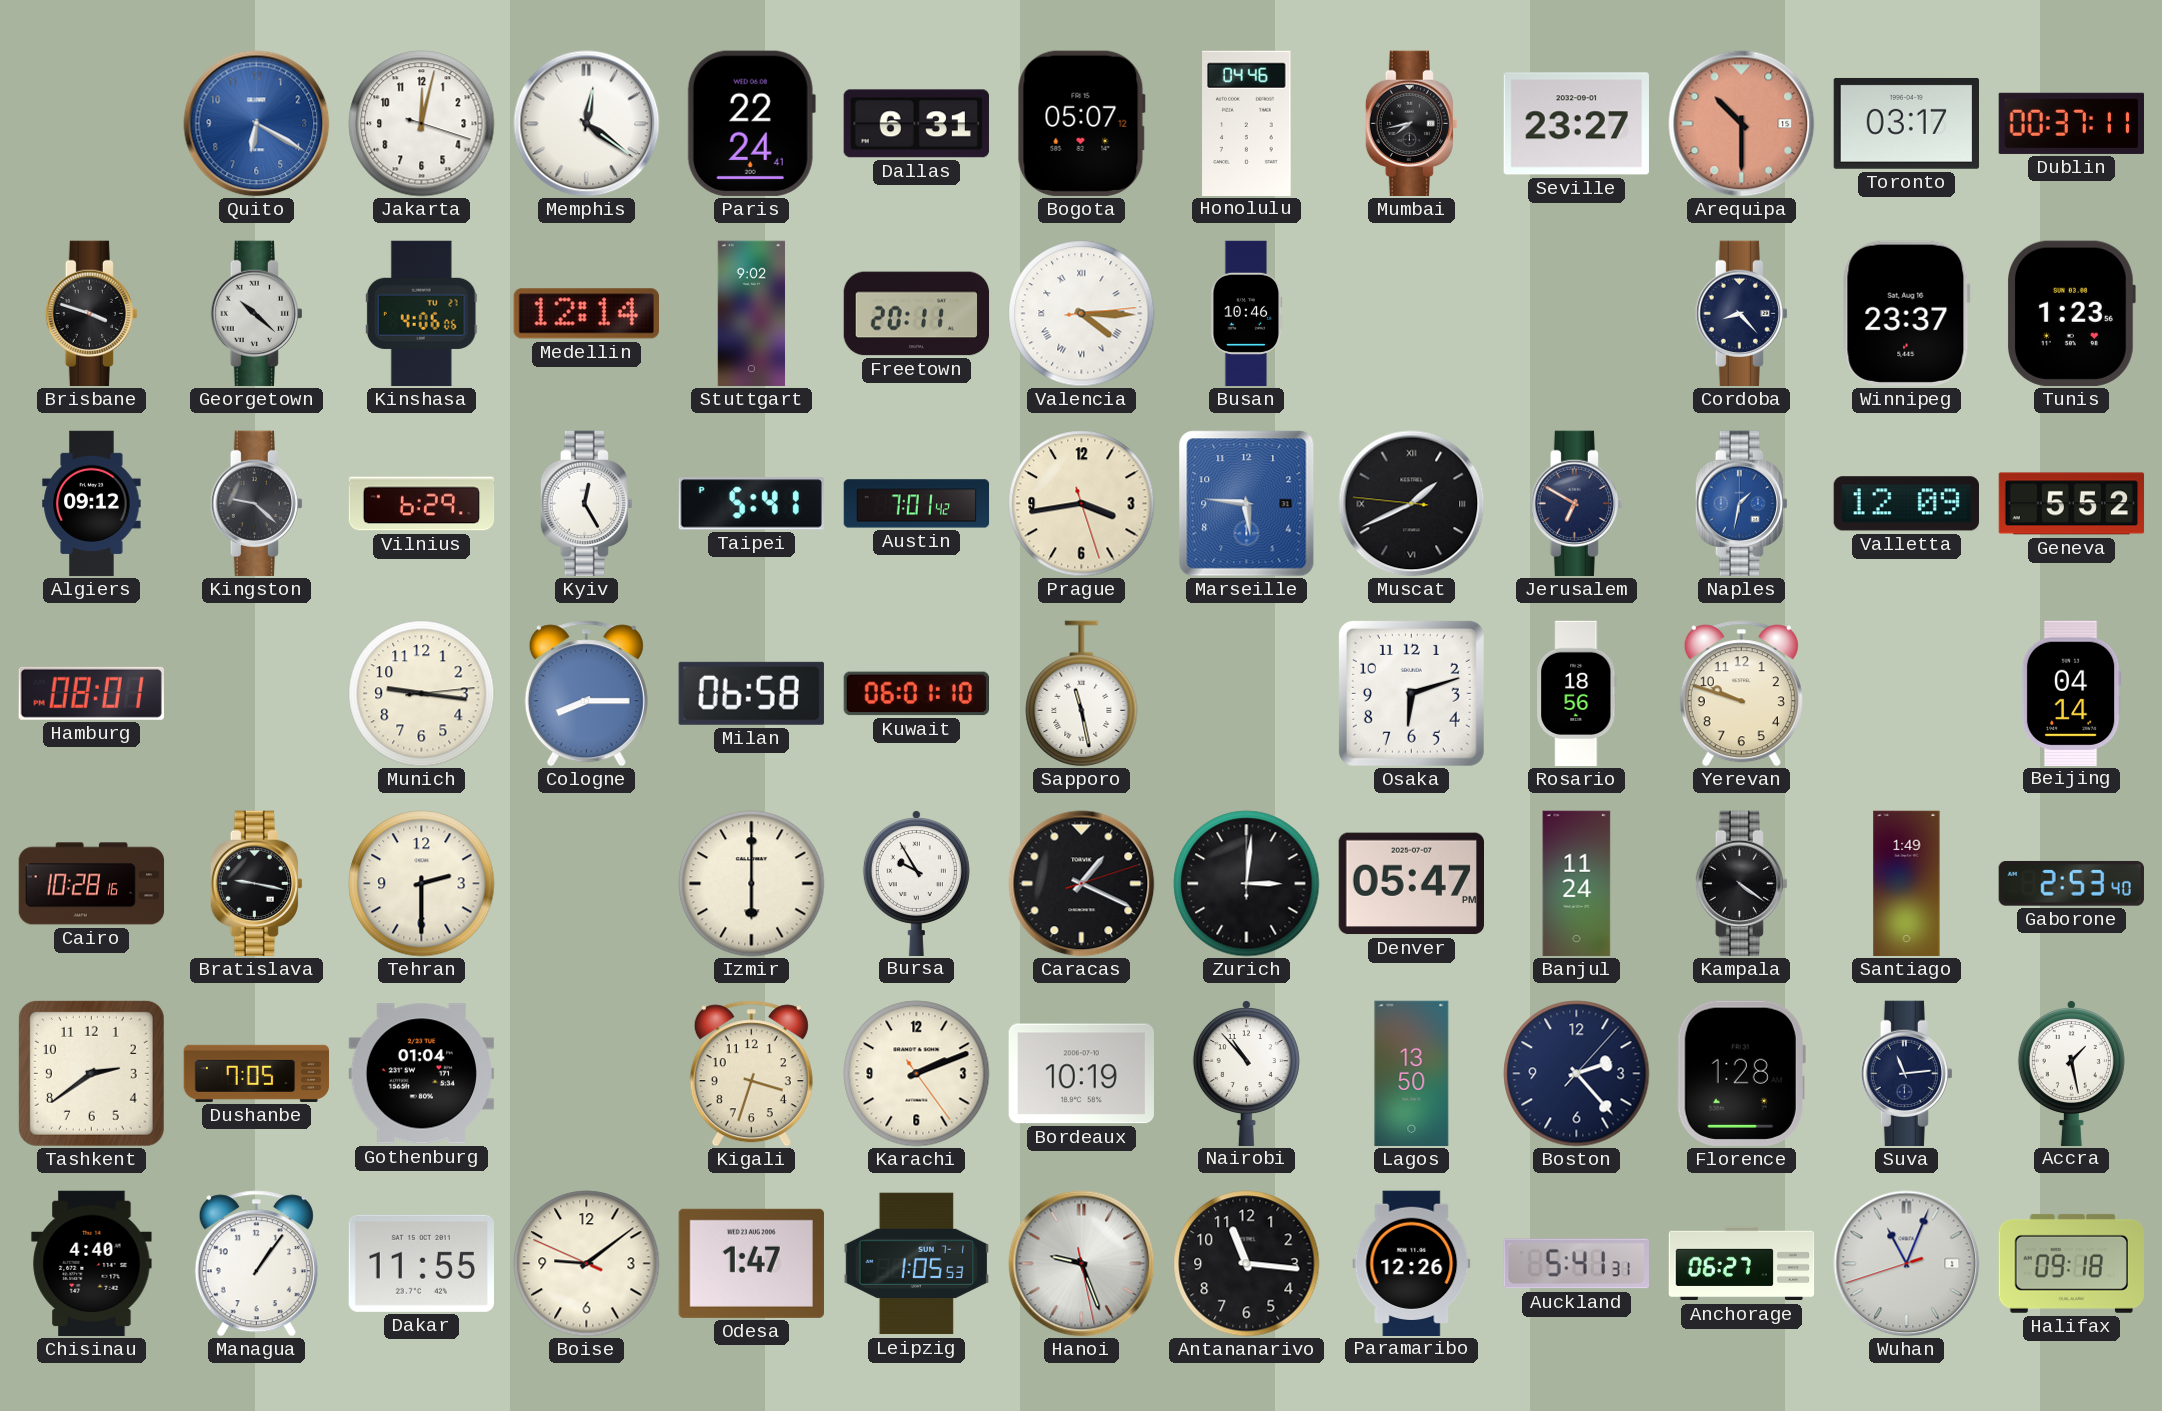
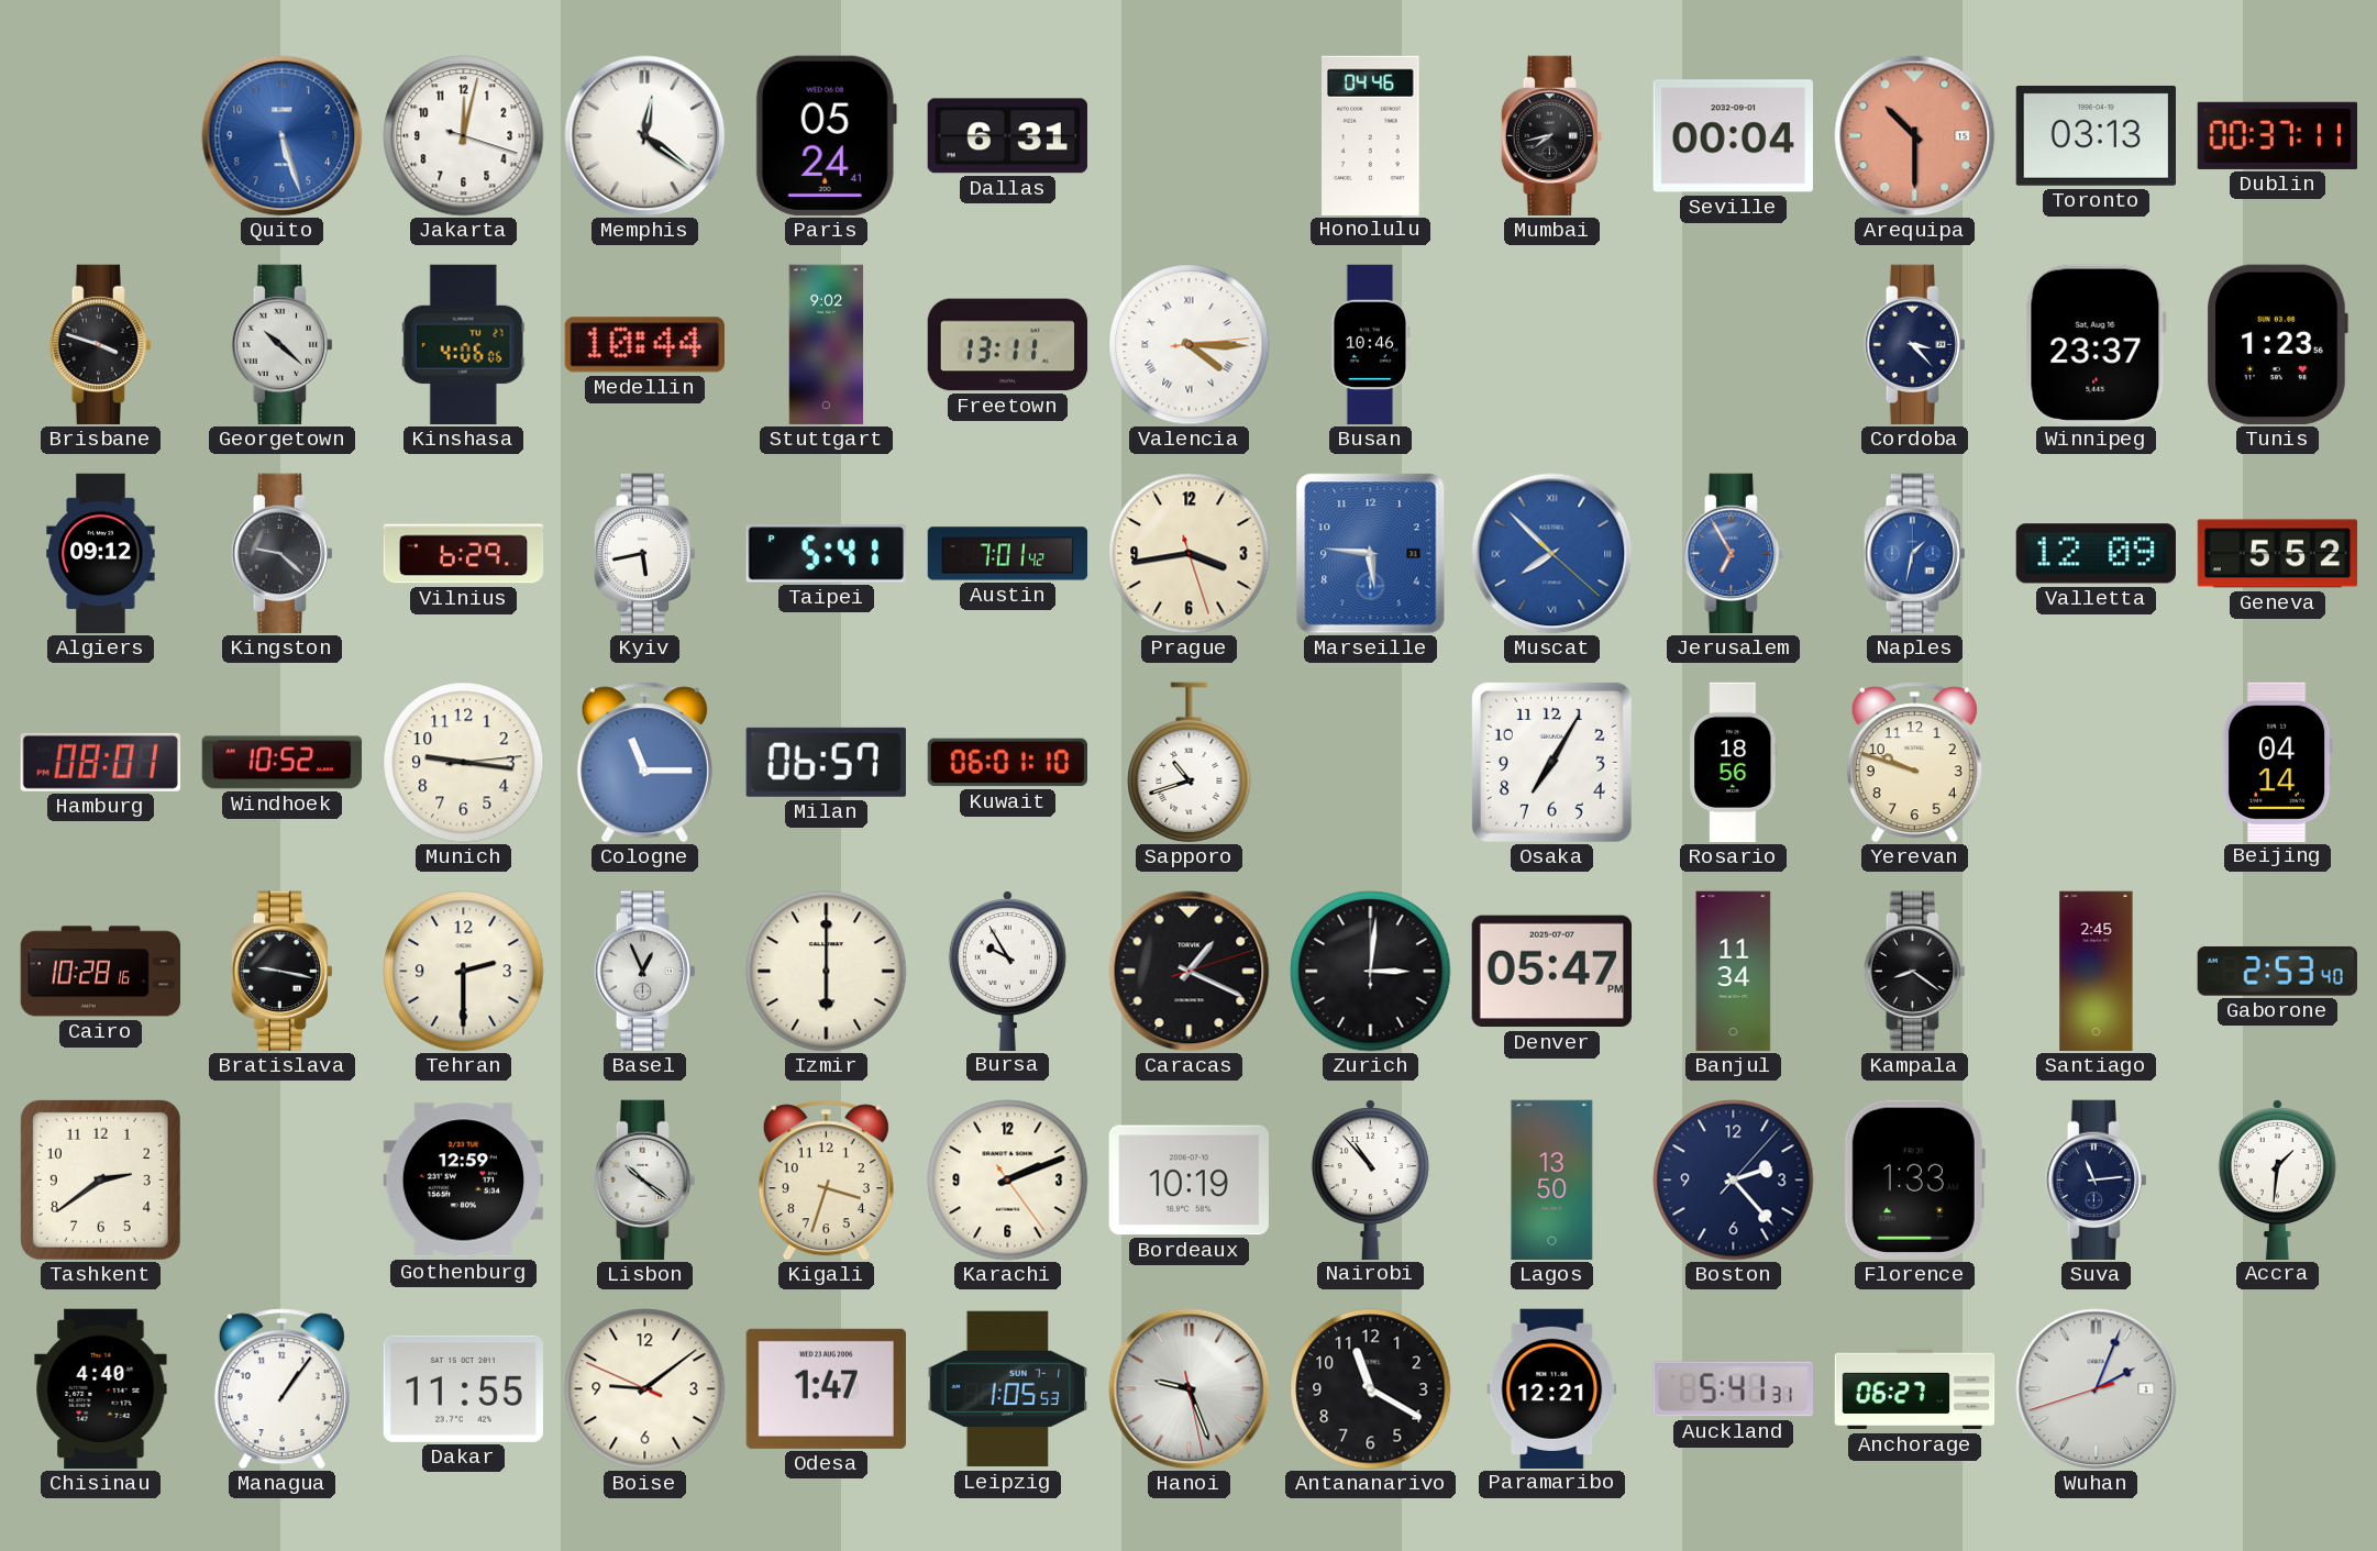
Quito: 6:20 -> 5:27
Paris: 22:24 -> 05:24
Bogota: 05:07 -> none
Seville: 23:27 -> 00:04
Toronto: 03:17 -> 03:13
Medellin: 12:14 -> 10:44
Freetown: 20:11 -> 13:11
Cordoba: 8:23 -> 3:23
Kyiv: 12:25 -> 5:43
Muscat: 1:40 -> 7:52
Muscat dial: black -> blue
Jerusalem: 6:50 -> 6:55
Jerusalem dial: navy -> blue
Windhoek: none -> 10:52
Cologne: 8:15 -> 11:15
Milan: 06:58 -> 06:57
Sapporo: 11:28 -> 10:42
Osaka: 6:12 -> 7:05
Basel: none -> 12:56
Banjul: 11:24 -> 11:34
Kampala: 4:21 -> 8:21
Santiago: 1:49 -> 2:45
Dushanbe: 7:05 -> none
Gothenburg: 01:04 -> 12:59
Lisbon: none -> 10:21
Florence: 1:28 -> 1:33
Accra: 1:28 -> 1:31
Antananarivo: 11:16 -> 11:20
Paramaribo: 12:26 -> 12:21
Wuhan: 11:03 -> 2:03
Halifax: 09:18 -> none
